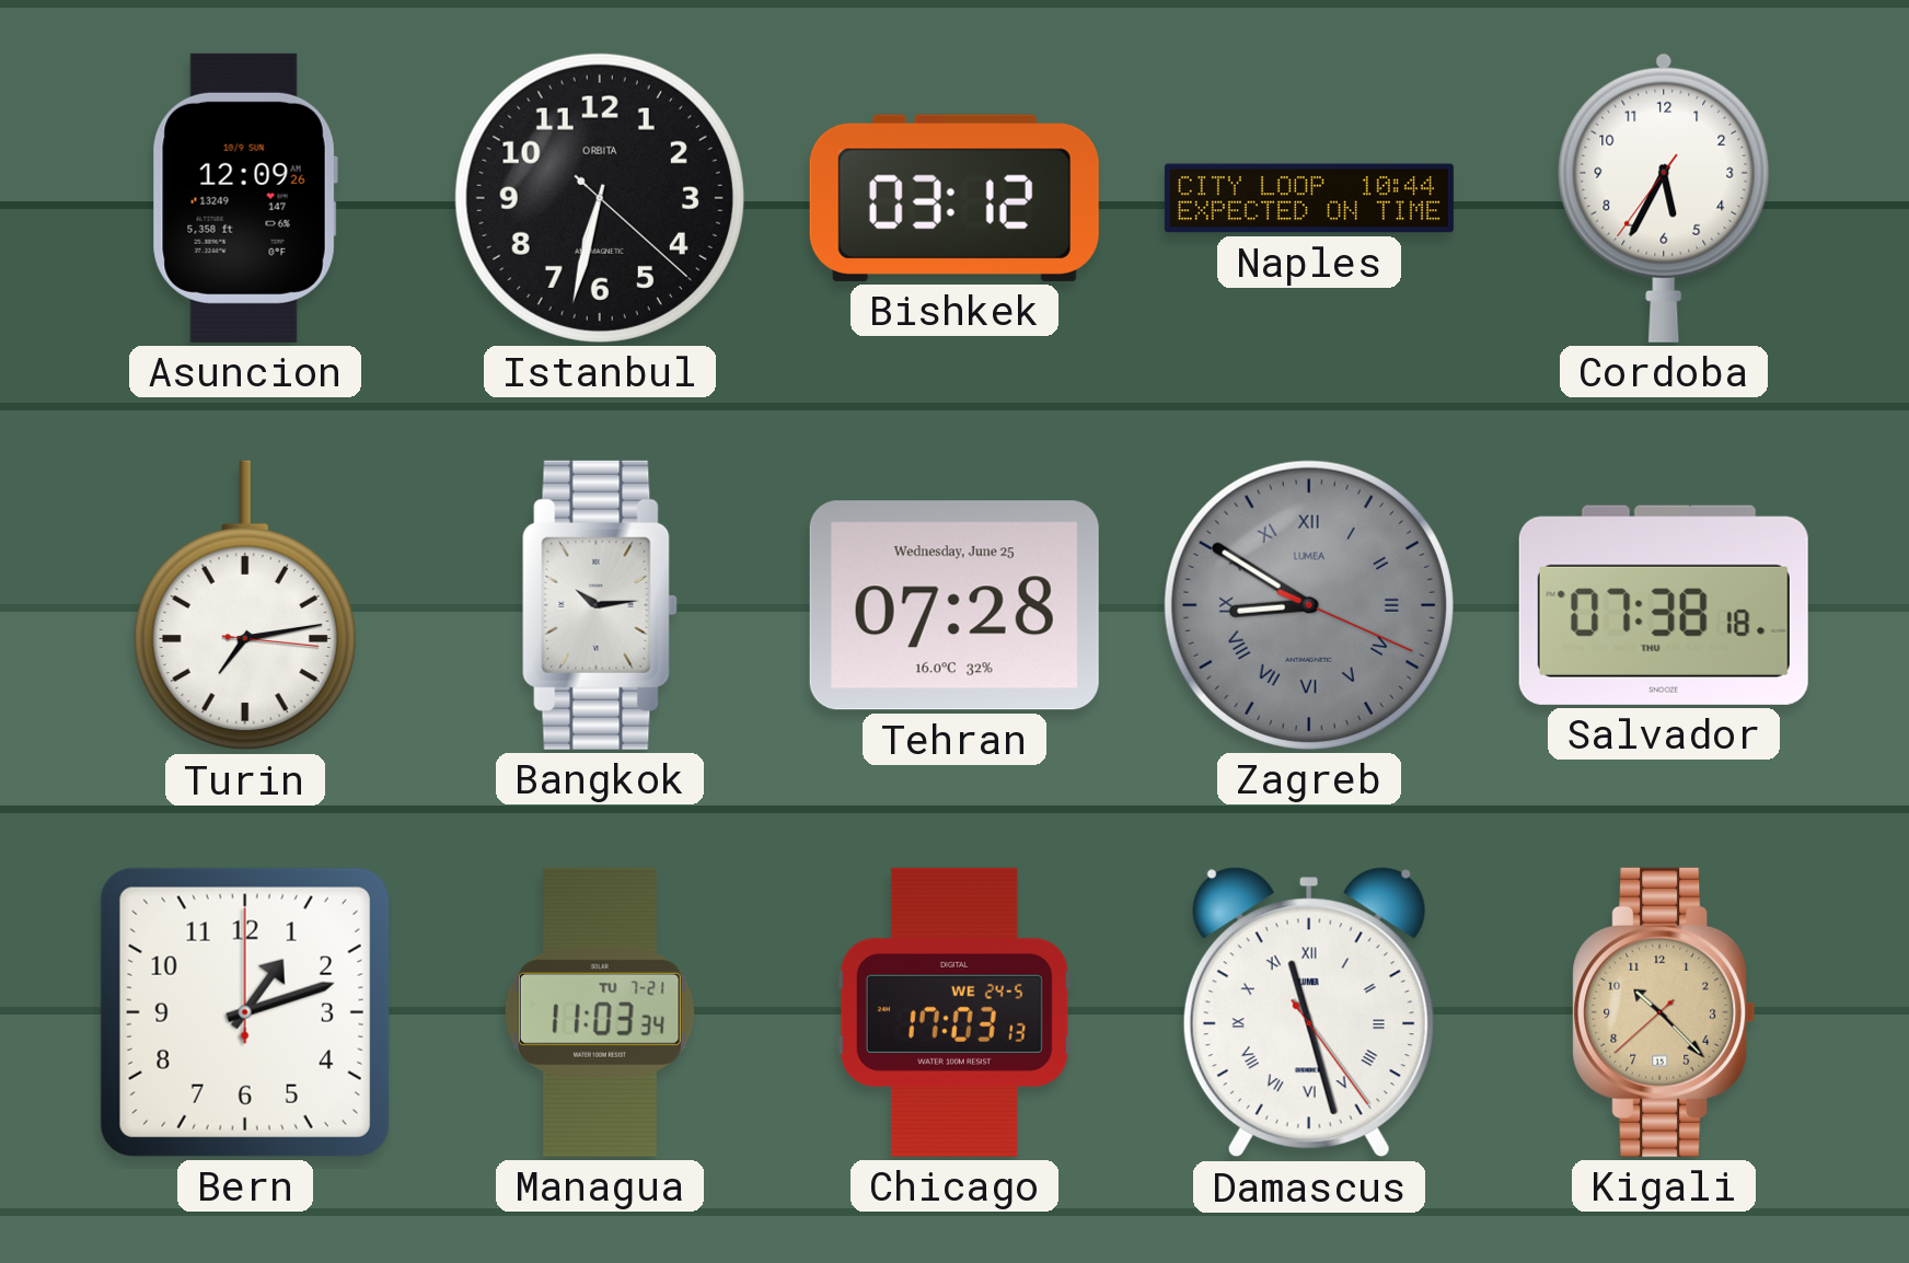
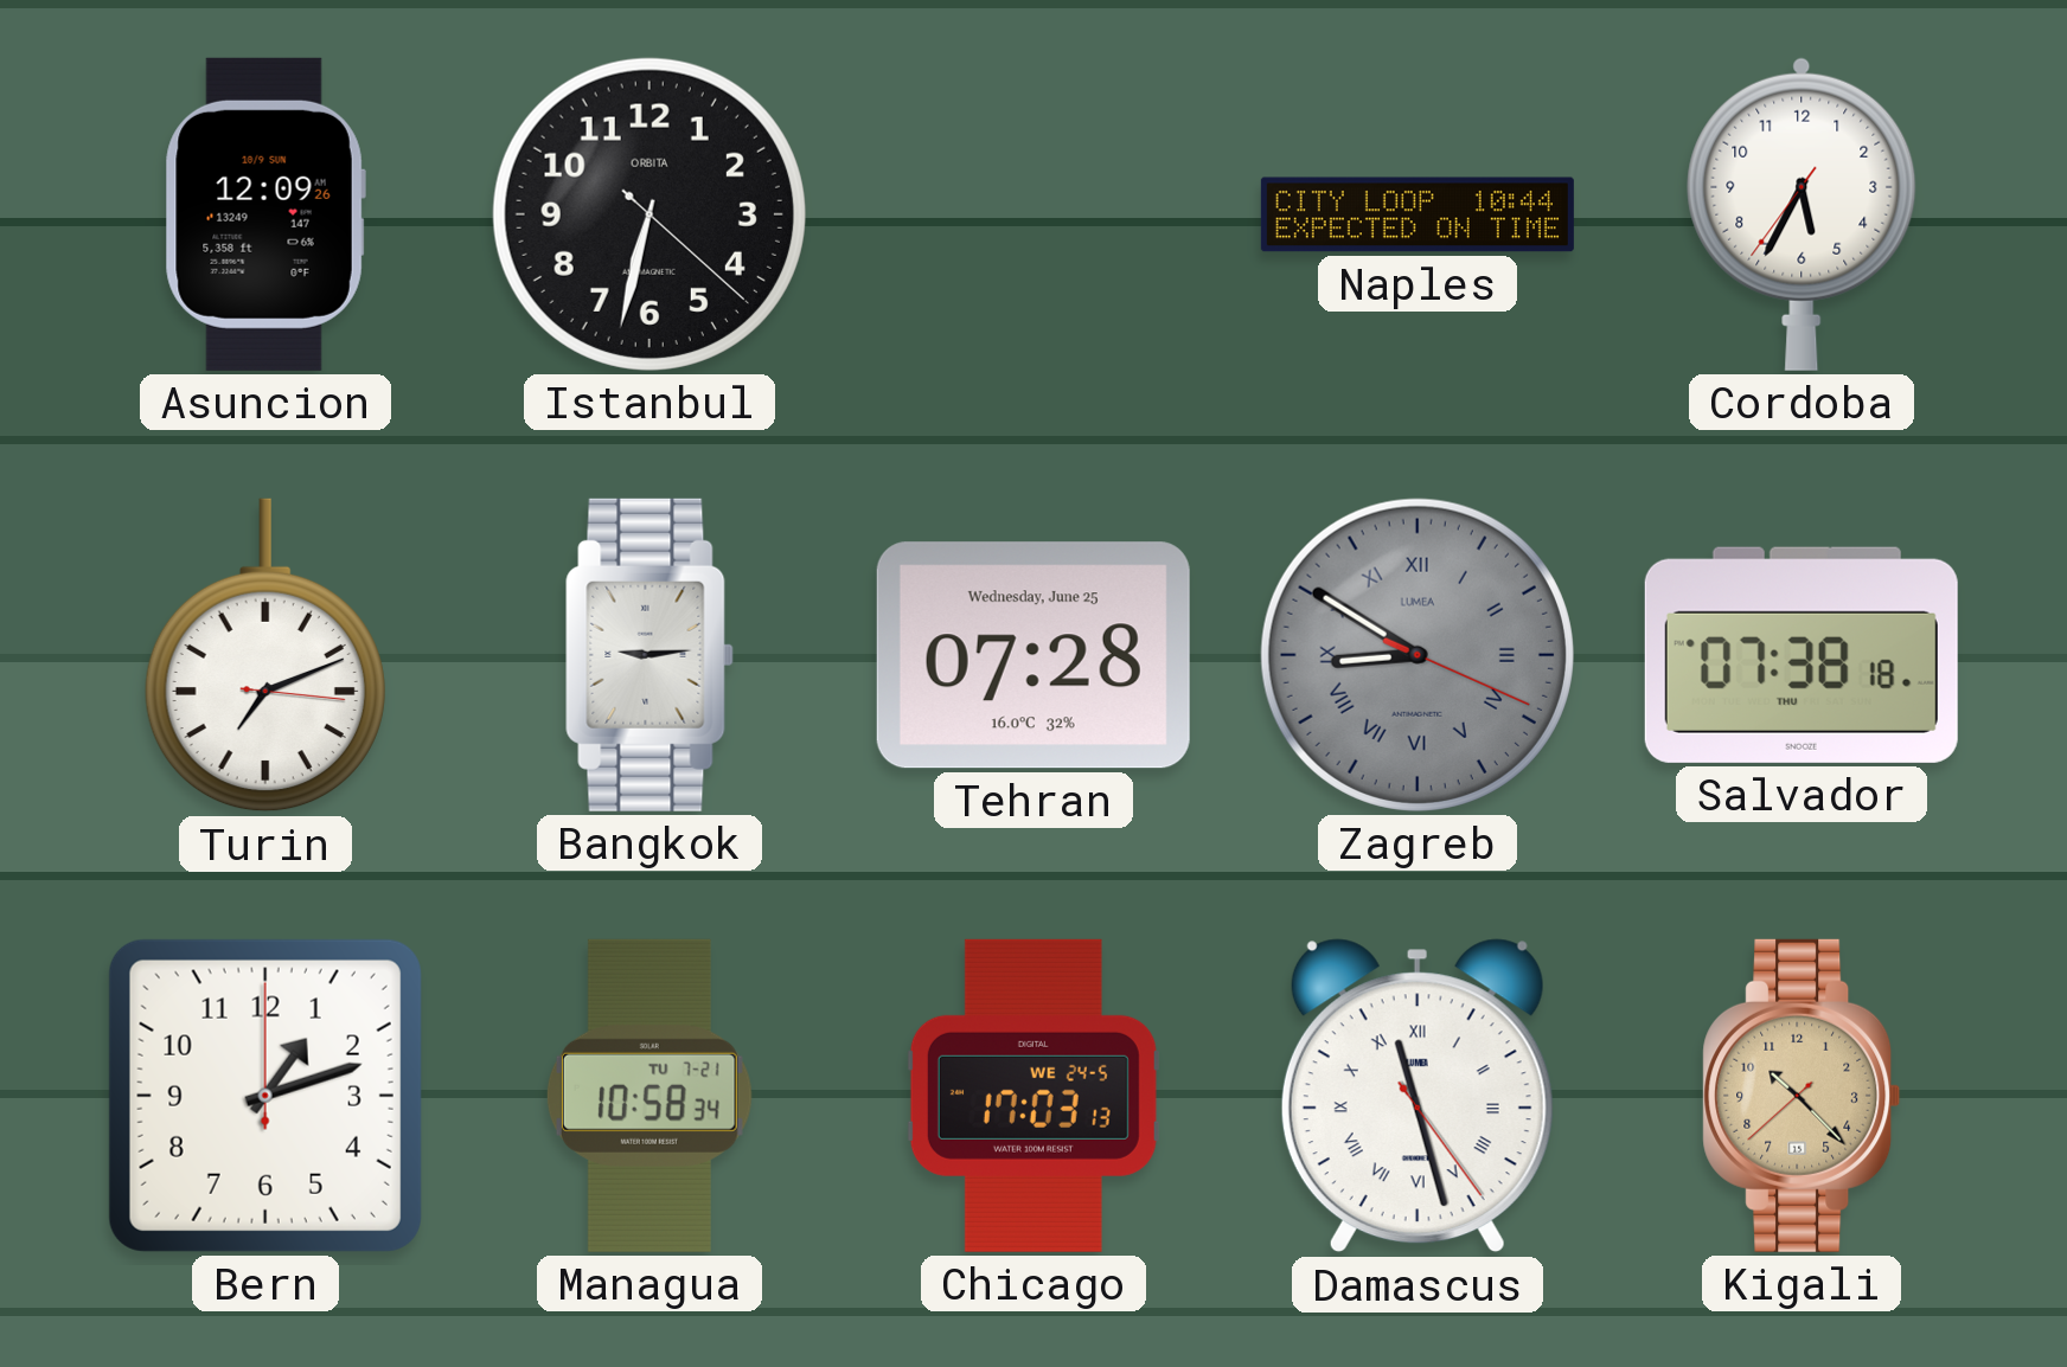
Bishkek: 03:12 -> none
Turin: 7:13 -> 7:11
Bangkok: 10:14 -> 9:14
Managua: 11:03 -> 10:58
